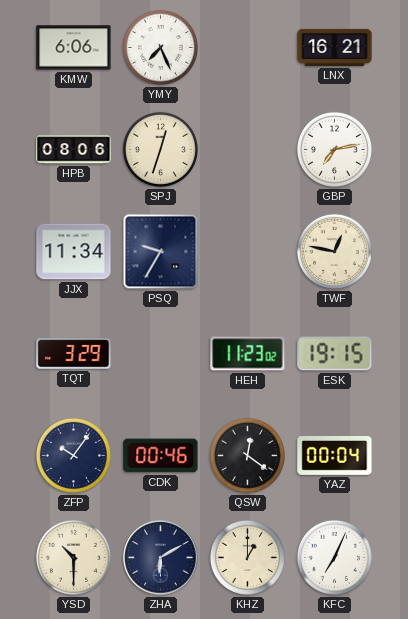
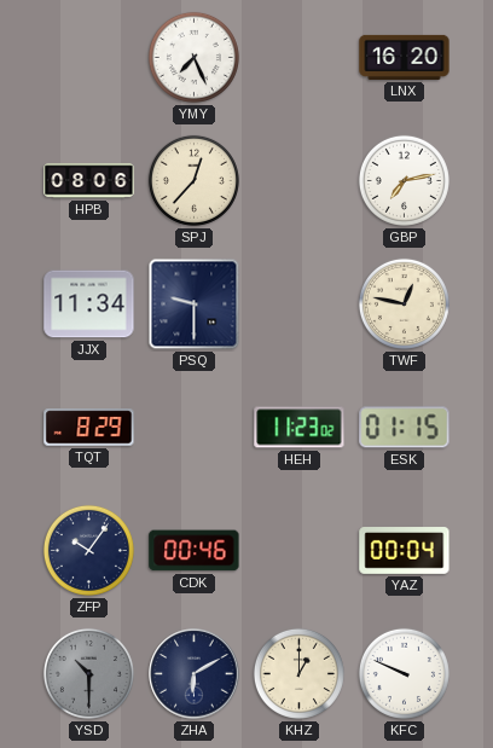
KMW: 6:06 -> none
LNX: 16:21 -> 16:20
SPJ: 12:33 -> 12:37
PSQ: 9:35 -> 9:30
TQT: 3:29 -> 8:29
ESK: 19:15 -> 01:15
QSW: 12:21 -> none
YSD dial: cream -> grey
KFC: 7:04 -> 9:49
